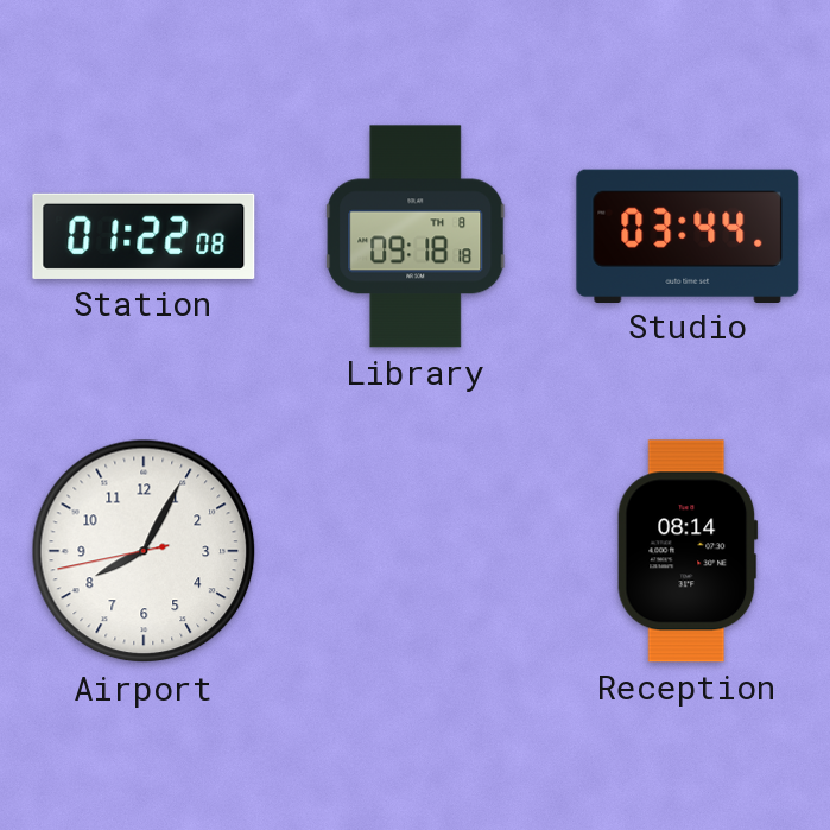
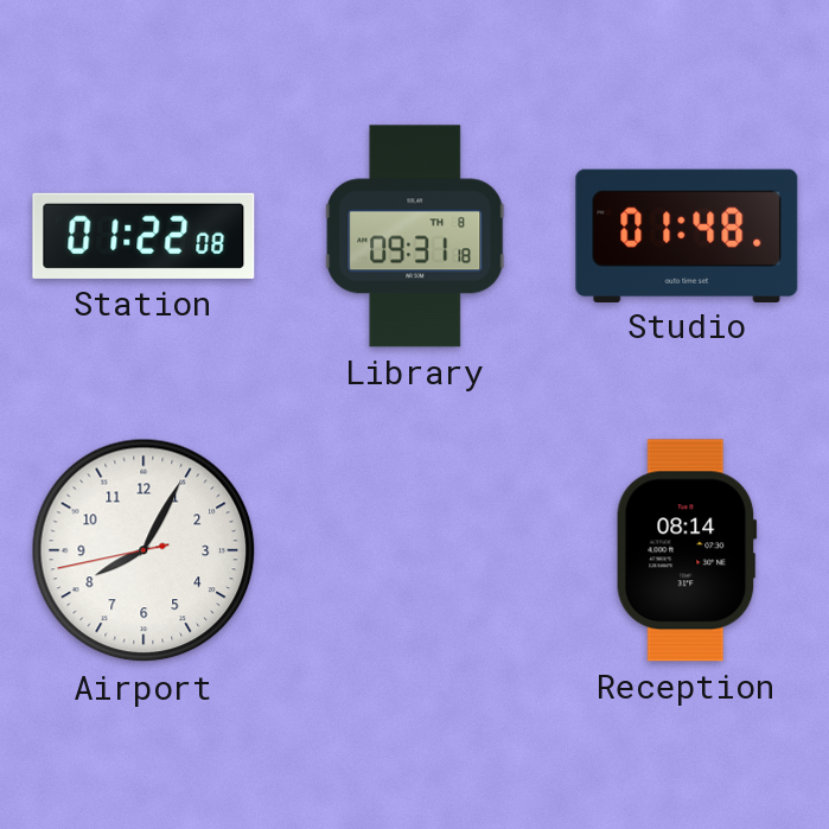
Library: 09:18 -> 09:31
Studio: 03:44 -> 01:48
